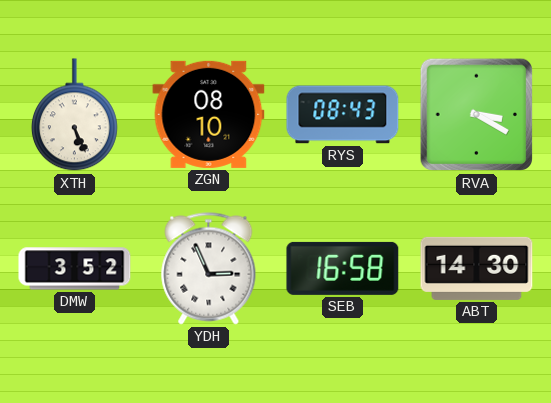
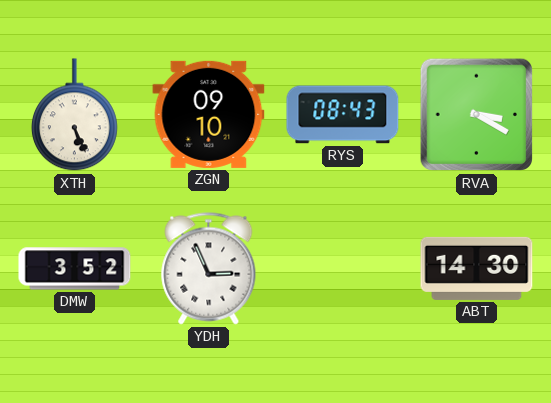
ZGN: 08:10 -> 09:10
SEB: 16:58 -> none
